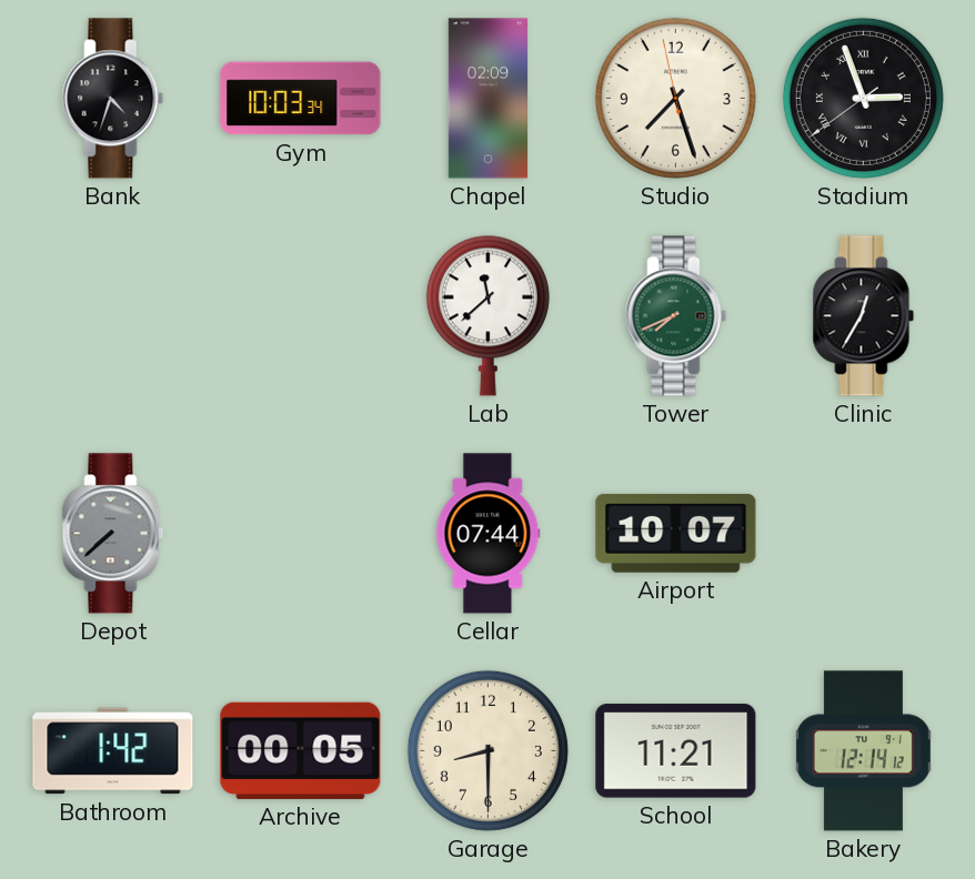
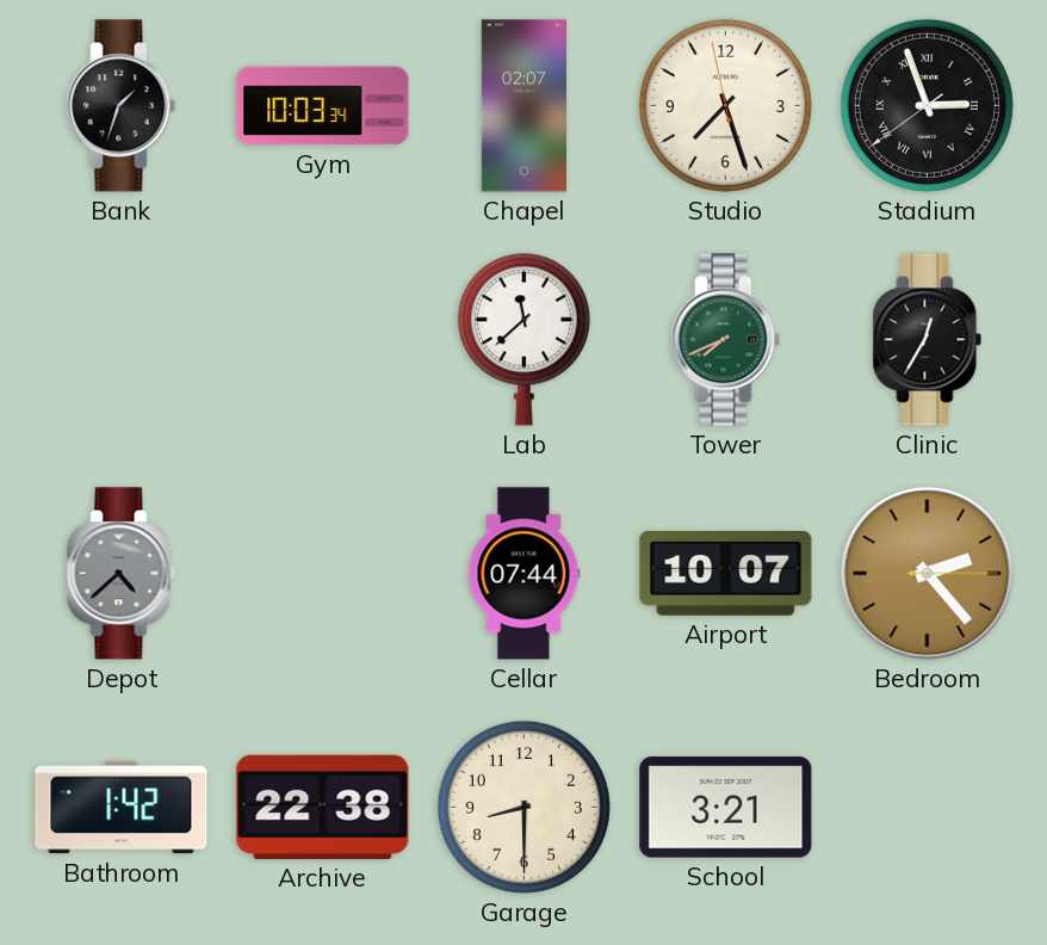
Bank: 4:33 -> 1:33
Chapel: 02:09 -> 02:07
Depot: 7:38 -> 4:38
Bedroom: none -> 2:23
Archive: 00:05 -> 22:38
School: 11:21 -> 3:21
Bakery: 12:14 -> none
